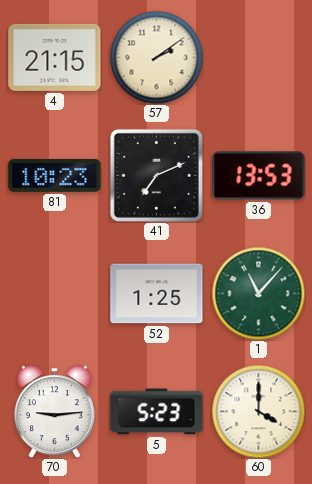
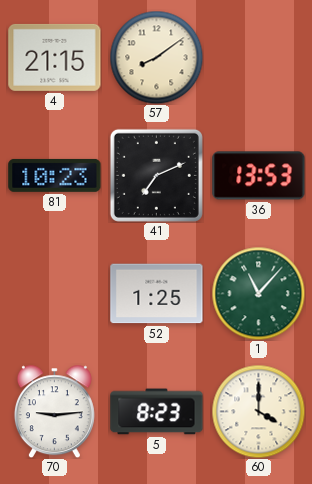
57: 2:09 -> 8:09
5: 5:23 -> 8:23
